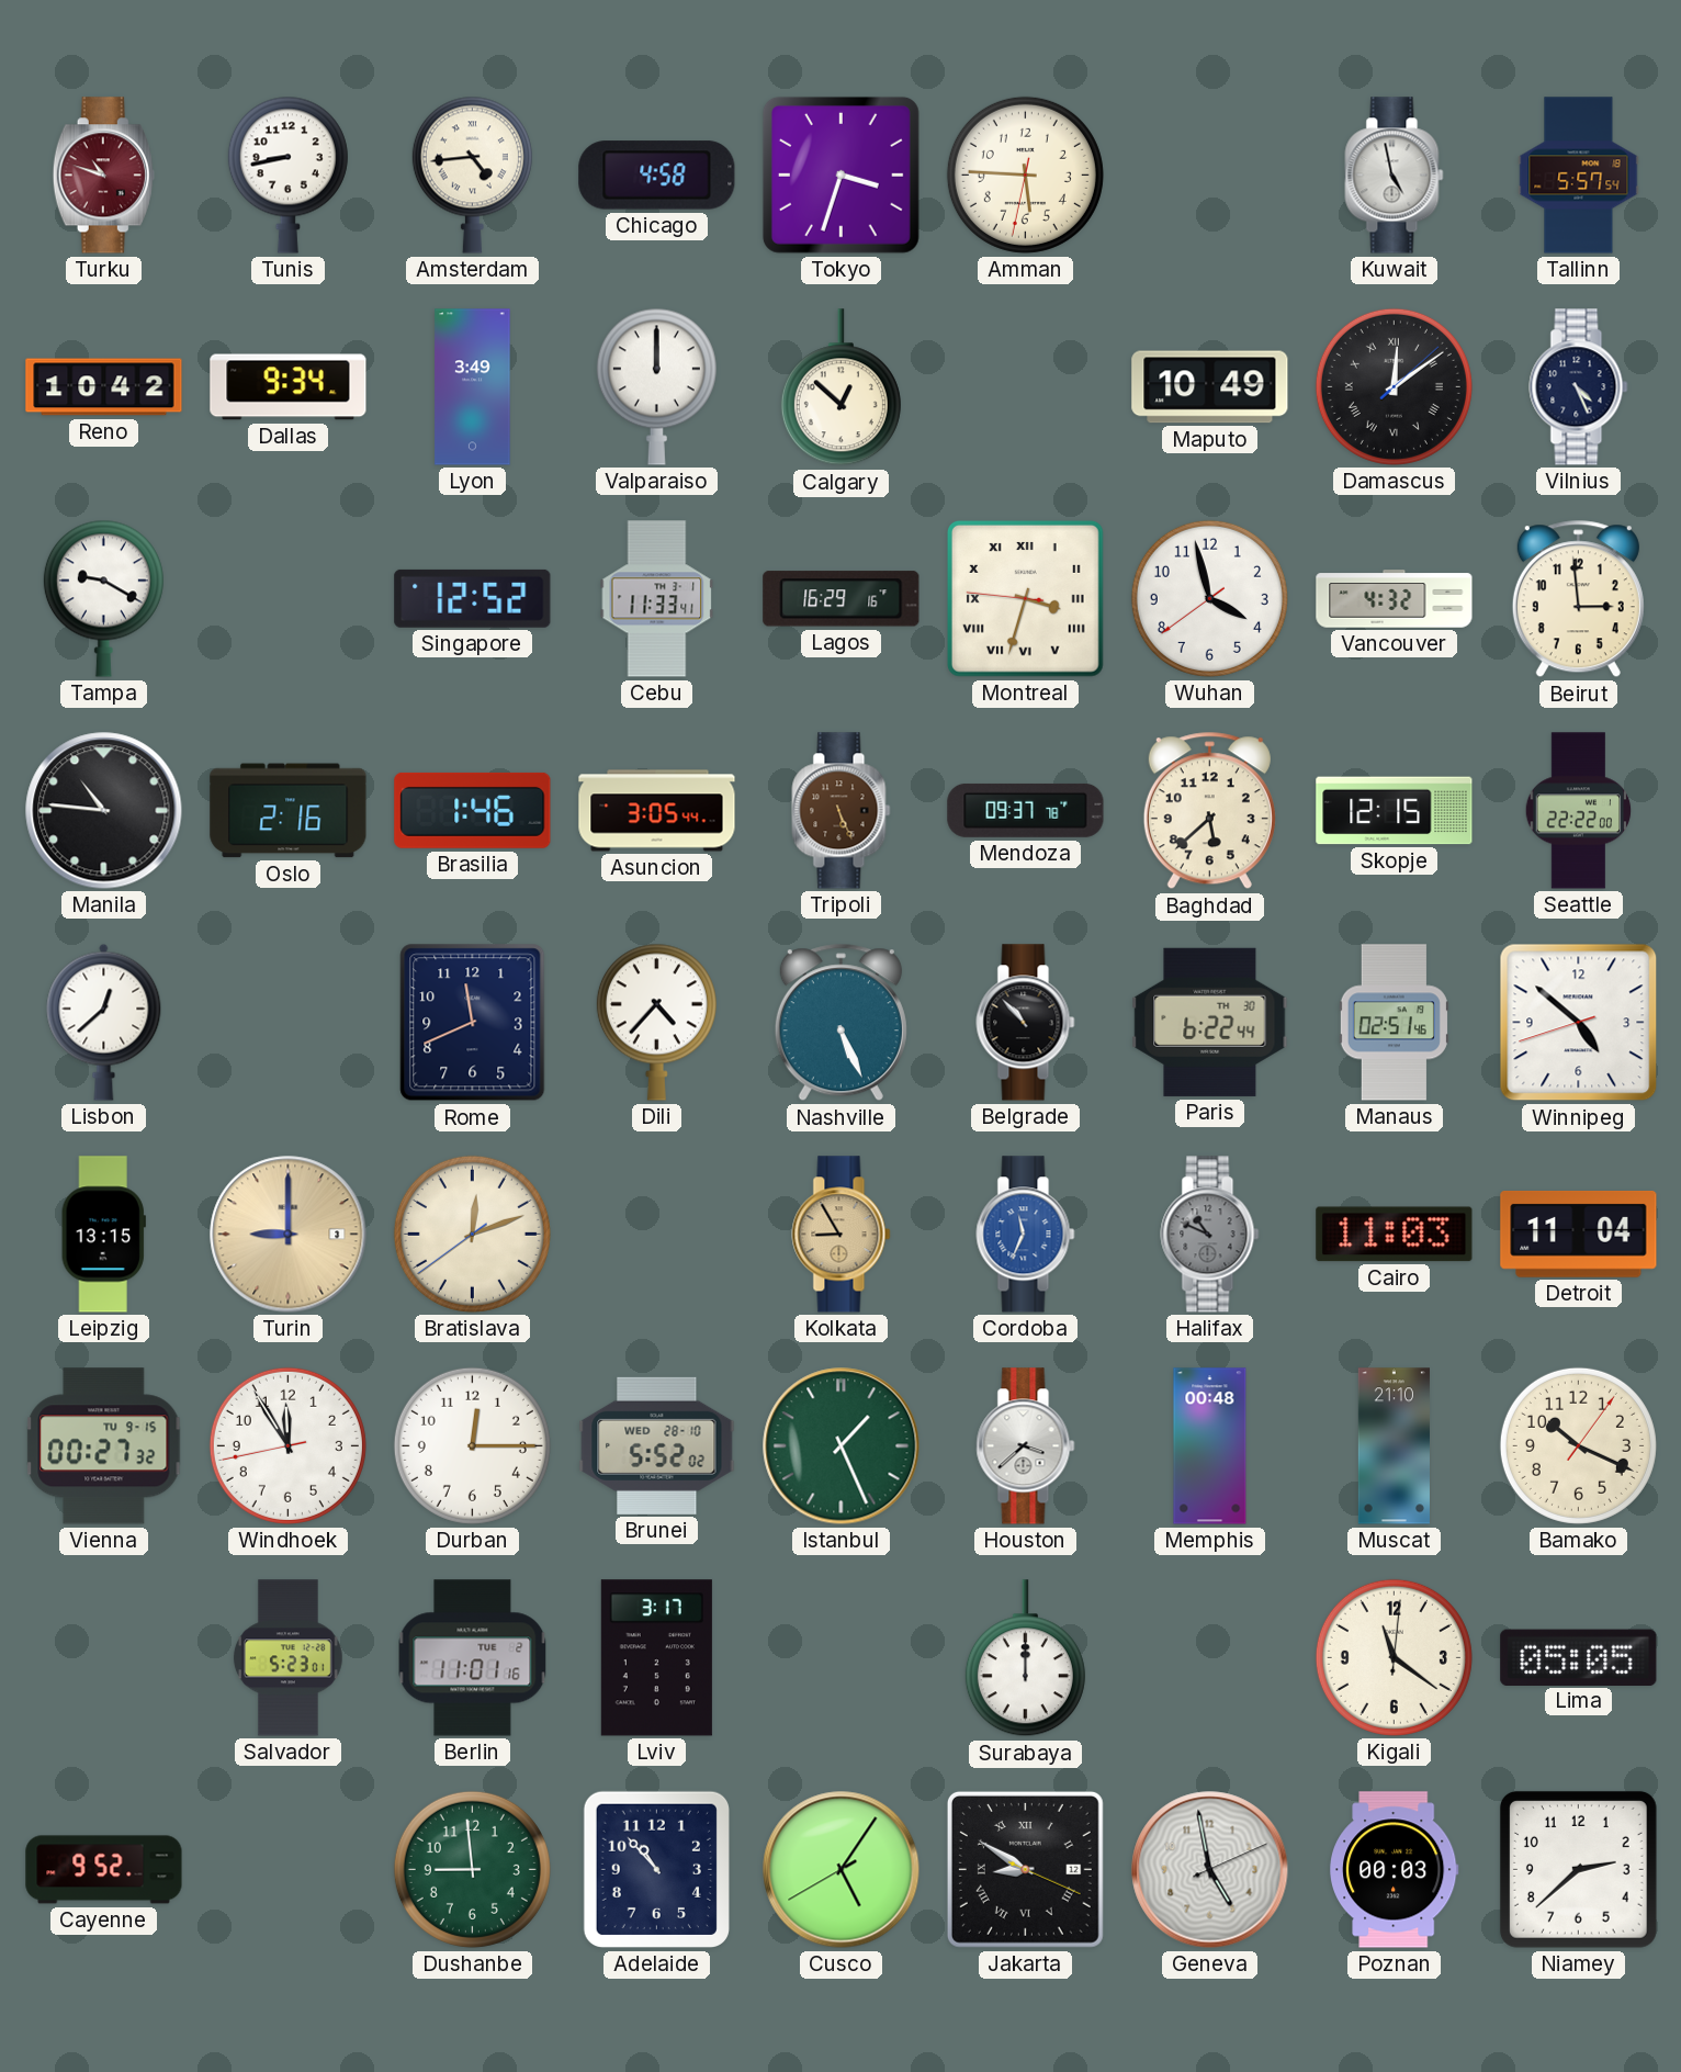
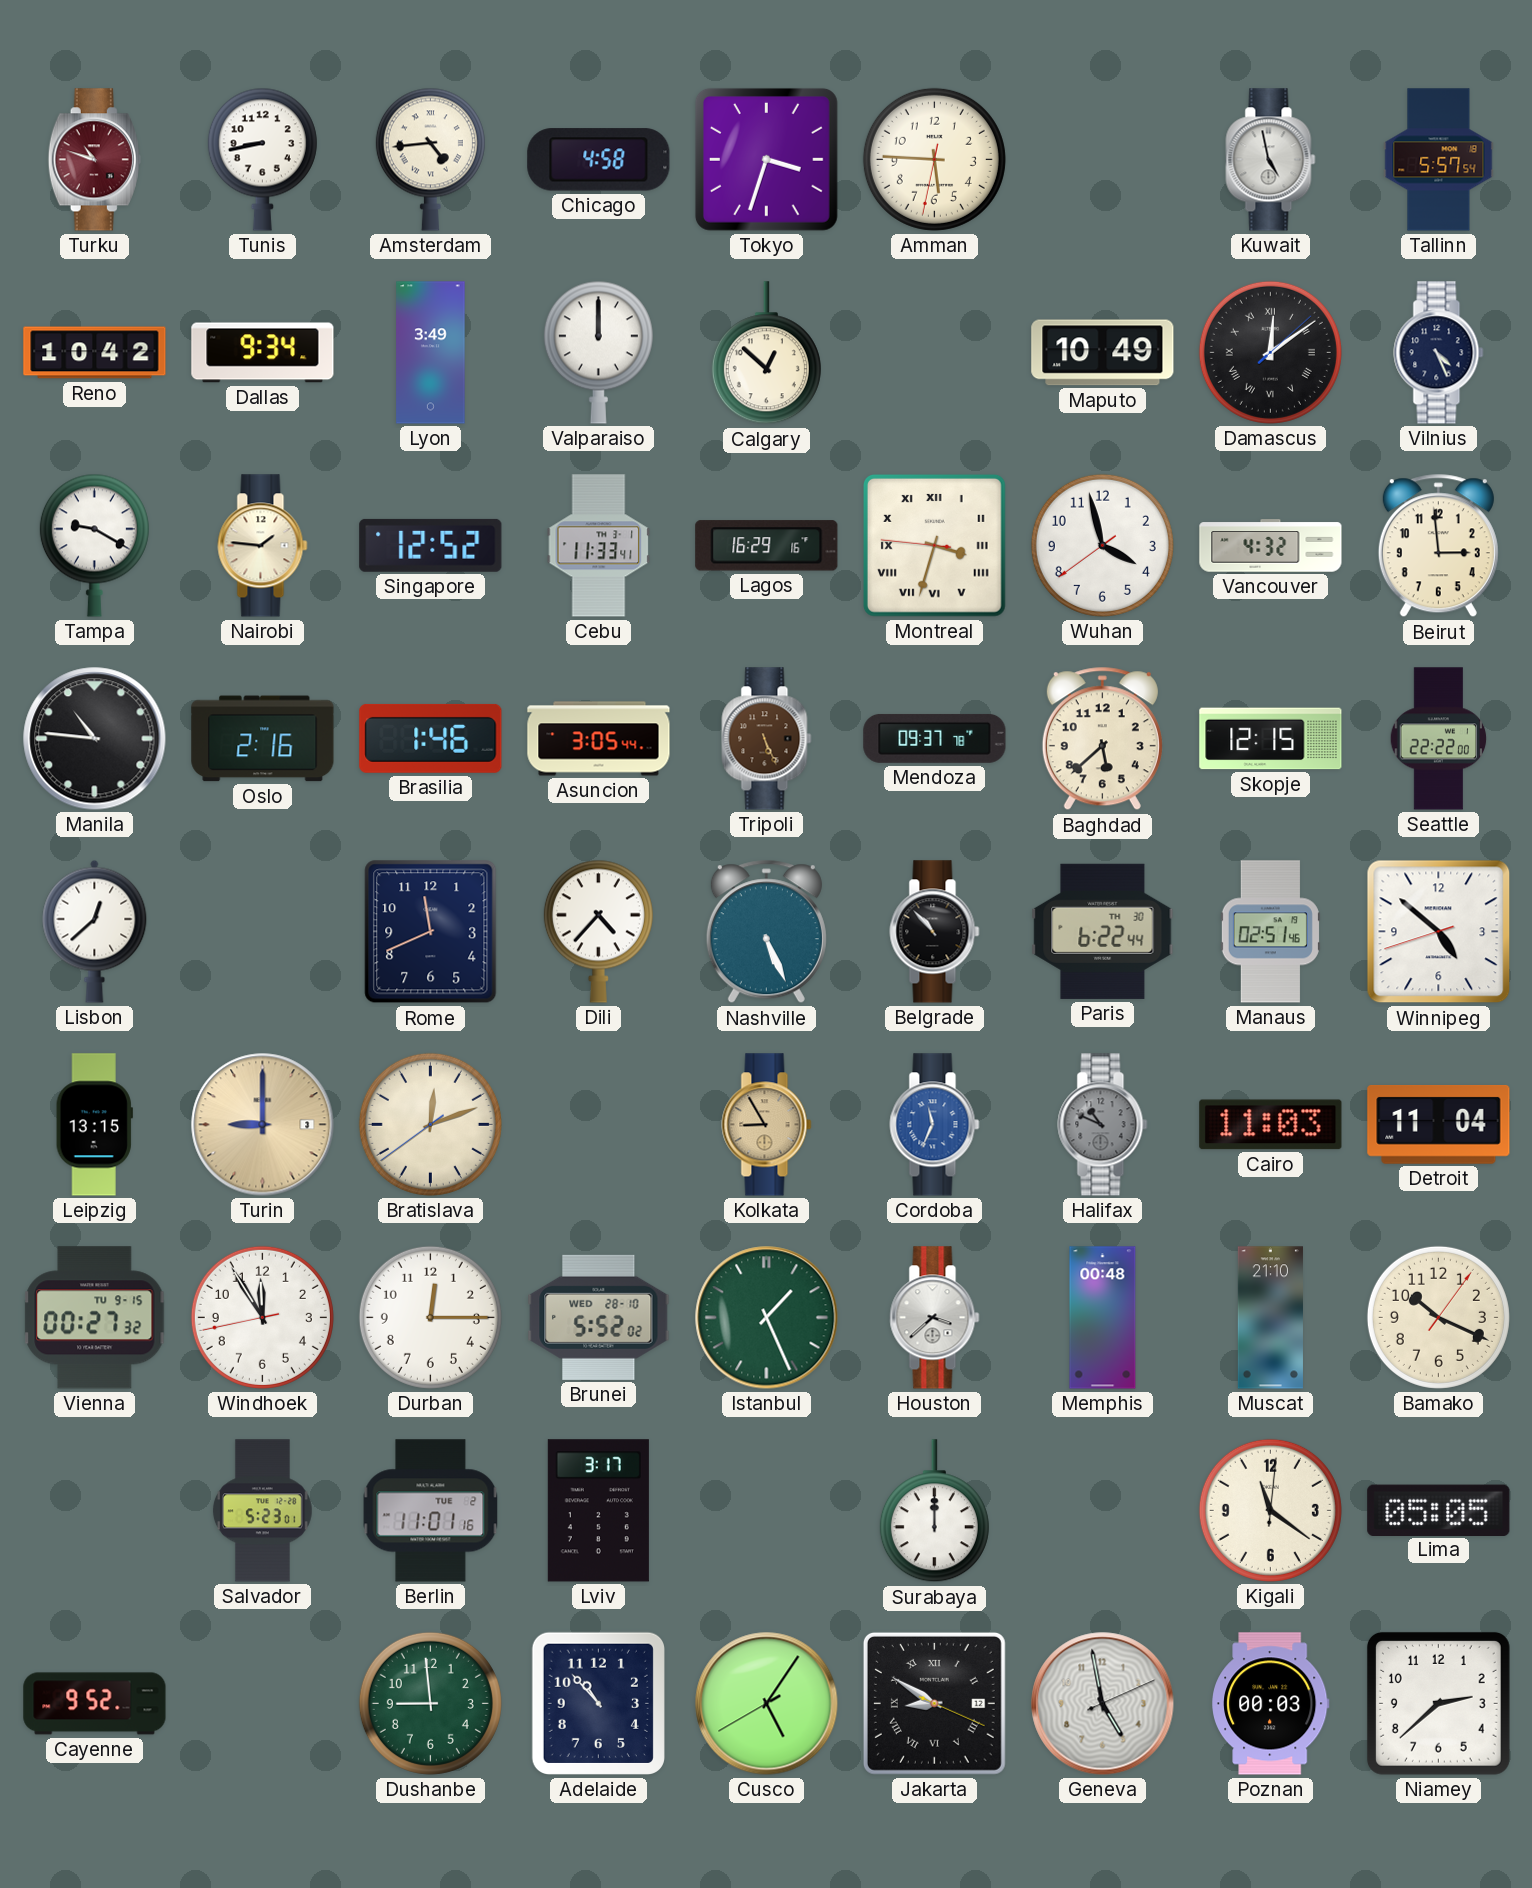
Nairobi: none -> 1:46
